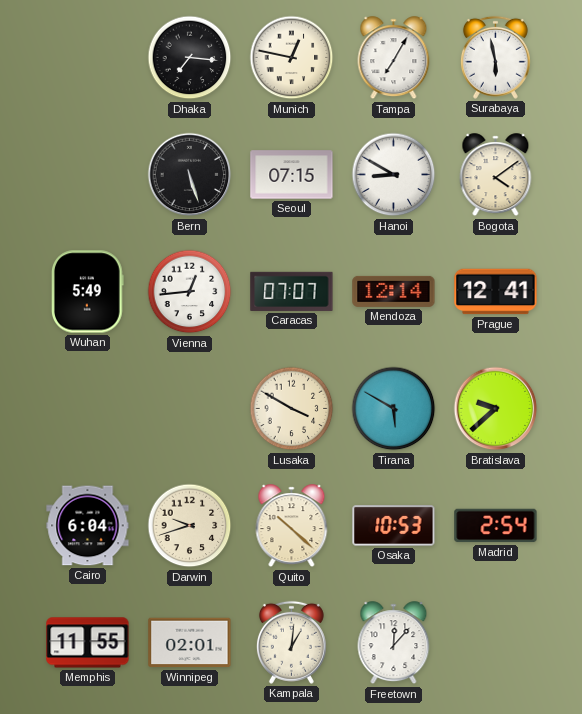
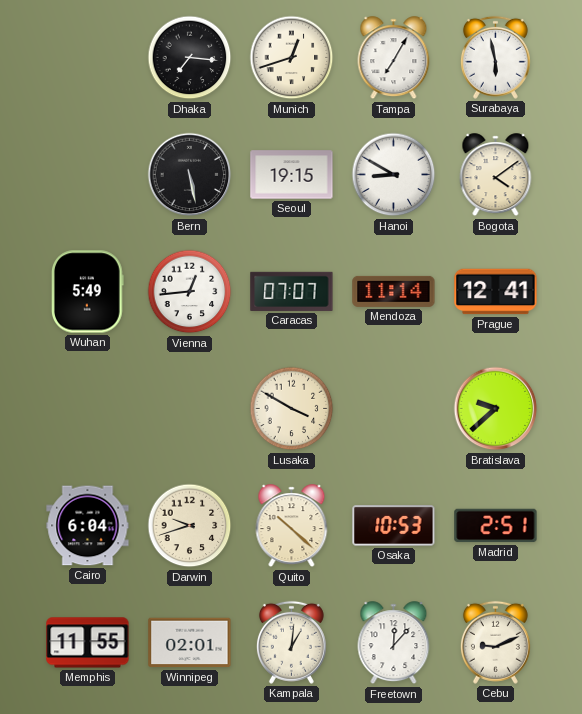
Munich: 12:47 -> 12:42
Bern: 5:27 -> 5:28
Seoul: 07:15 -> 19:15
Mendoza: 12:14 -> 11:14
Tirana: 5:50 -> none
Madrid: 2:54 -> 2:51
Cebu: none -> 9:11
